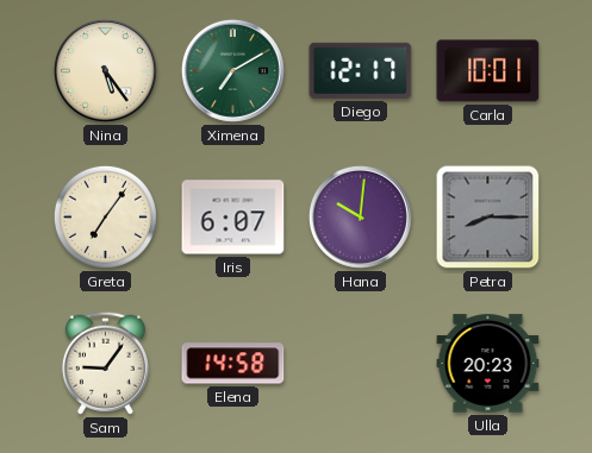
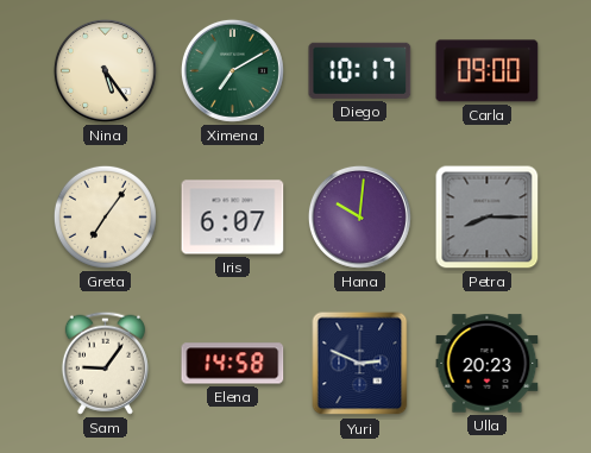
Diego: 12:17 -> 10:17
Carla: 10:01 -> 09:00
Yuri: none -> 2:49
